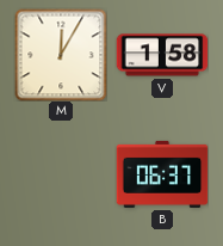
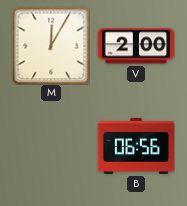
V: 1:58 -> 2:00
B: 06:37 -> 06:56
